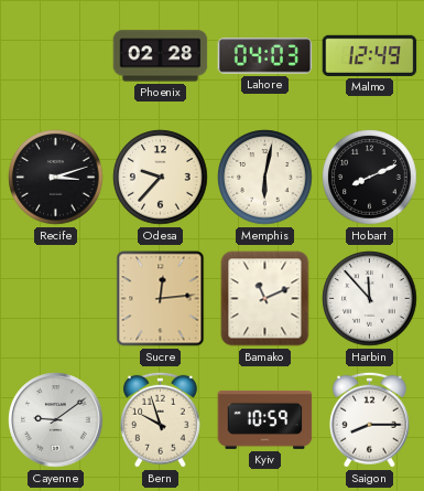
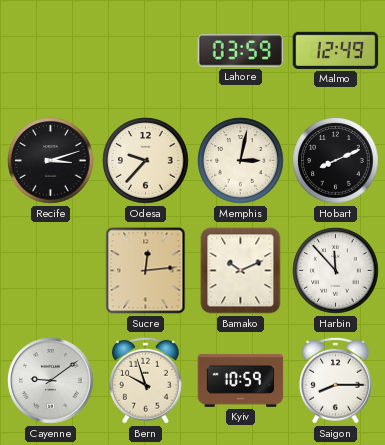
Phoenix: 02:28 -> none
Lahore: 04:03 -> 03:59
Memphis: 6:02 -> 3:02
Bamako: 11:11 -> 10:11
